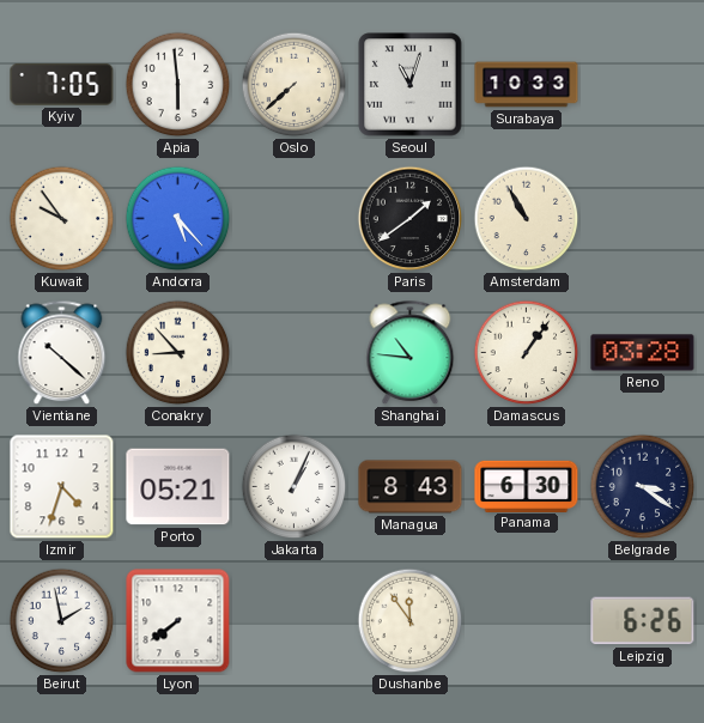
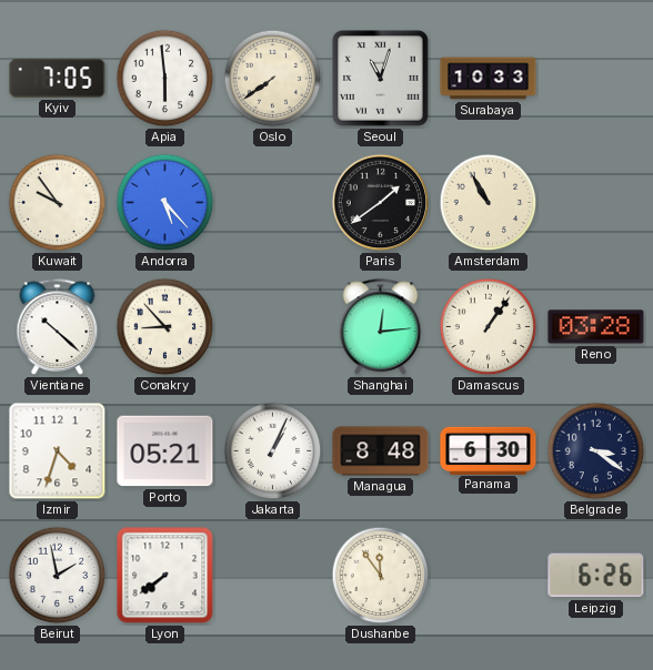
Oslo: 7:38 -> 7:39
Shanghai: 10:46 -> 12:14
Managua: 8:43 -> 8:48
